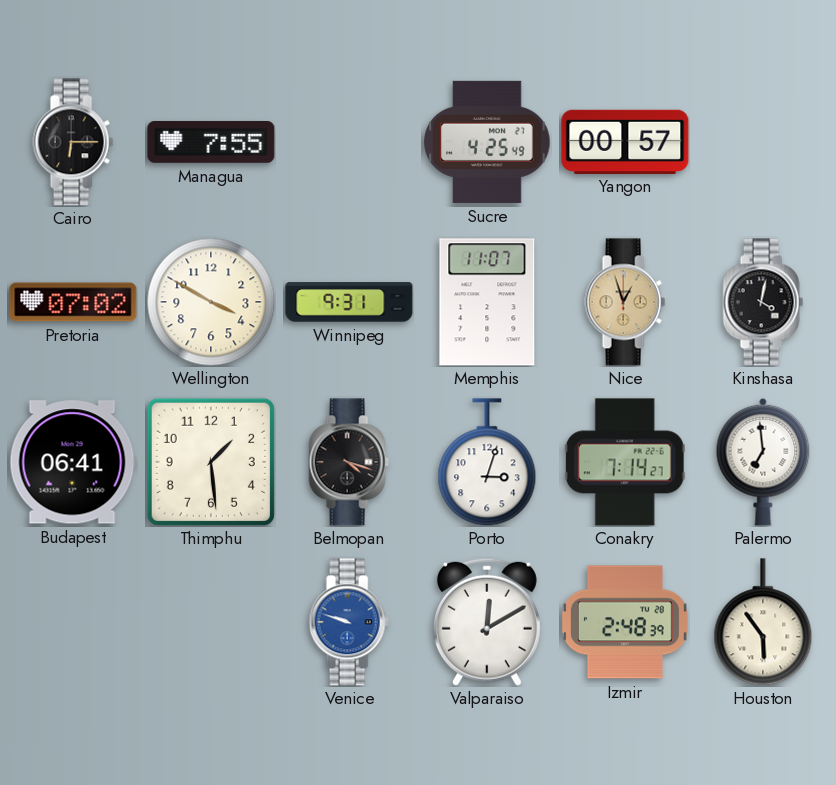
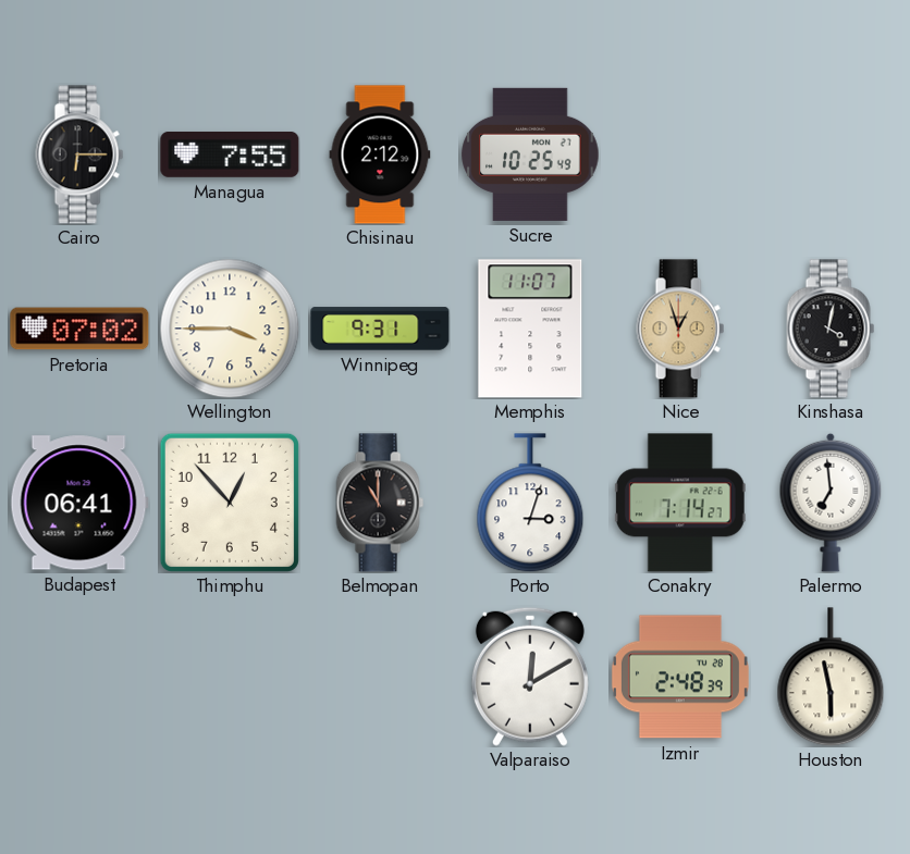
Chisinau: none -> 2:12
Sucre: 4:25 -> 10:25
Yangon: 00:57 -> none
Wellington: 3:50 -> 3:45
Thimphu: 1:29 -> 12:53
Belmopan: 4:18 -> 11:00
Venice: 9:48 -> none
Houston: 5:54 -> 5:58
